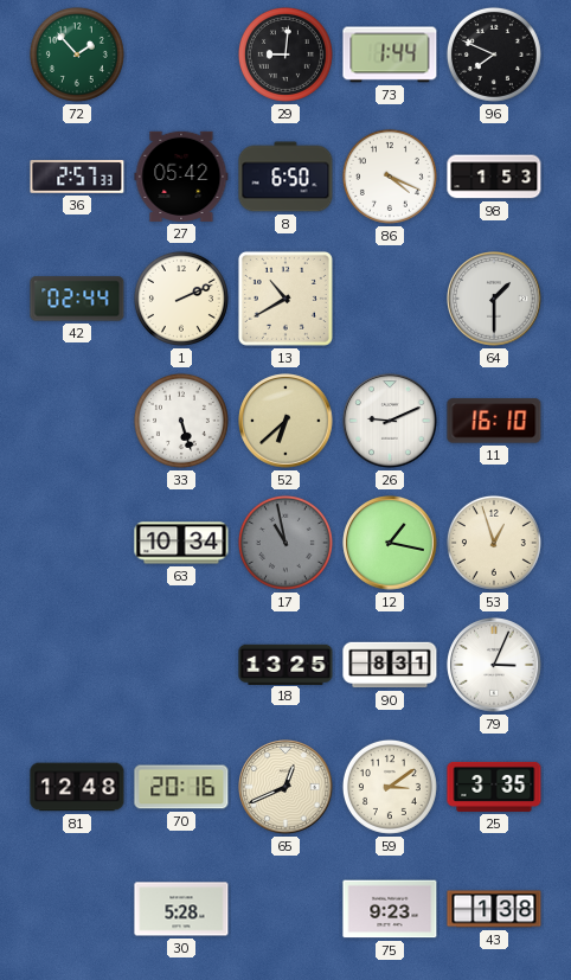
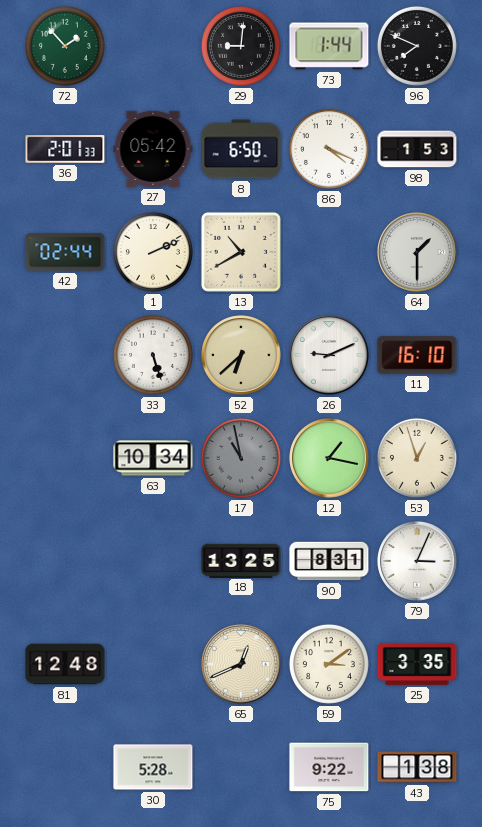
36: 2:57 -> 2:01
70: 20:16 -> none
75: 9:23 -> 9:22
